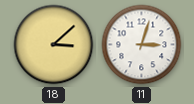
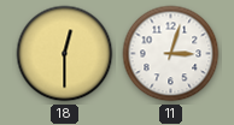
18: 3:08 -> 12:30
